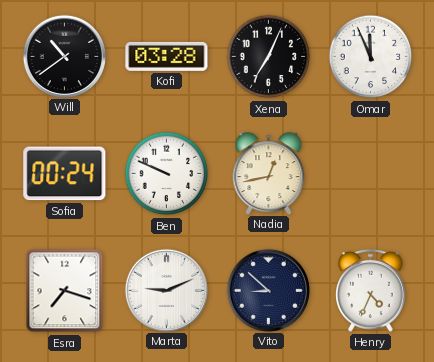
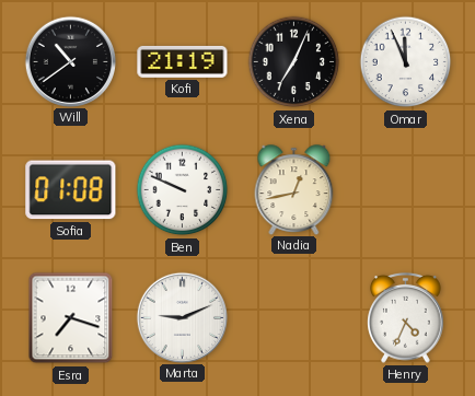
Kofi: 03:28 -> 21:19
Sofia: 00:24 -> 01:08
Vito: 8:52 -> none
